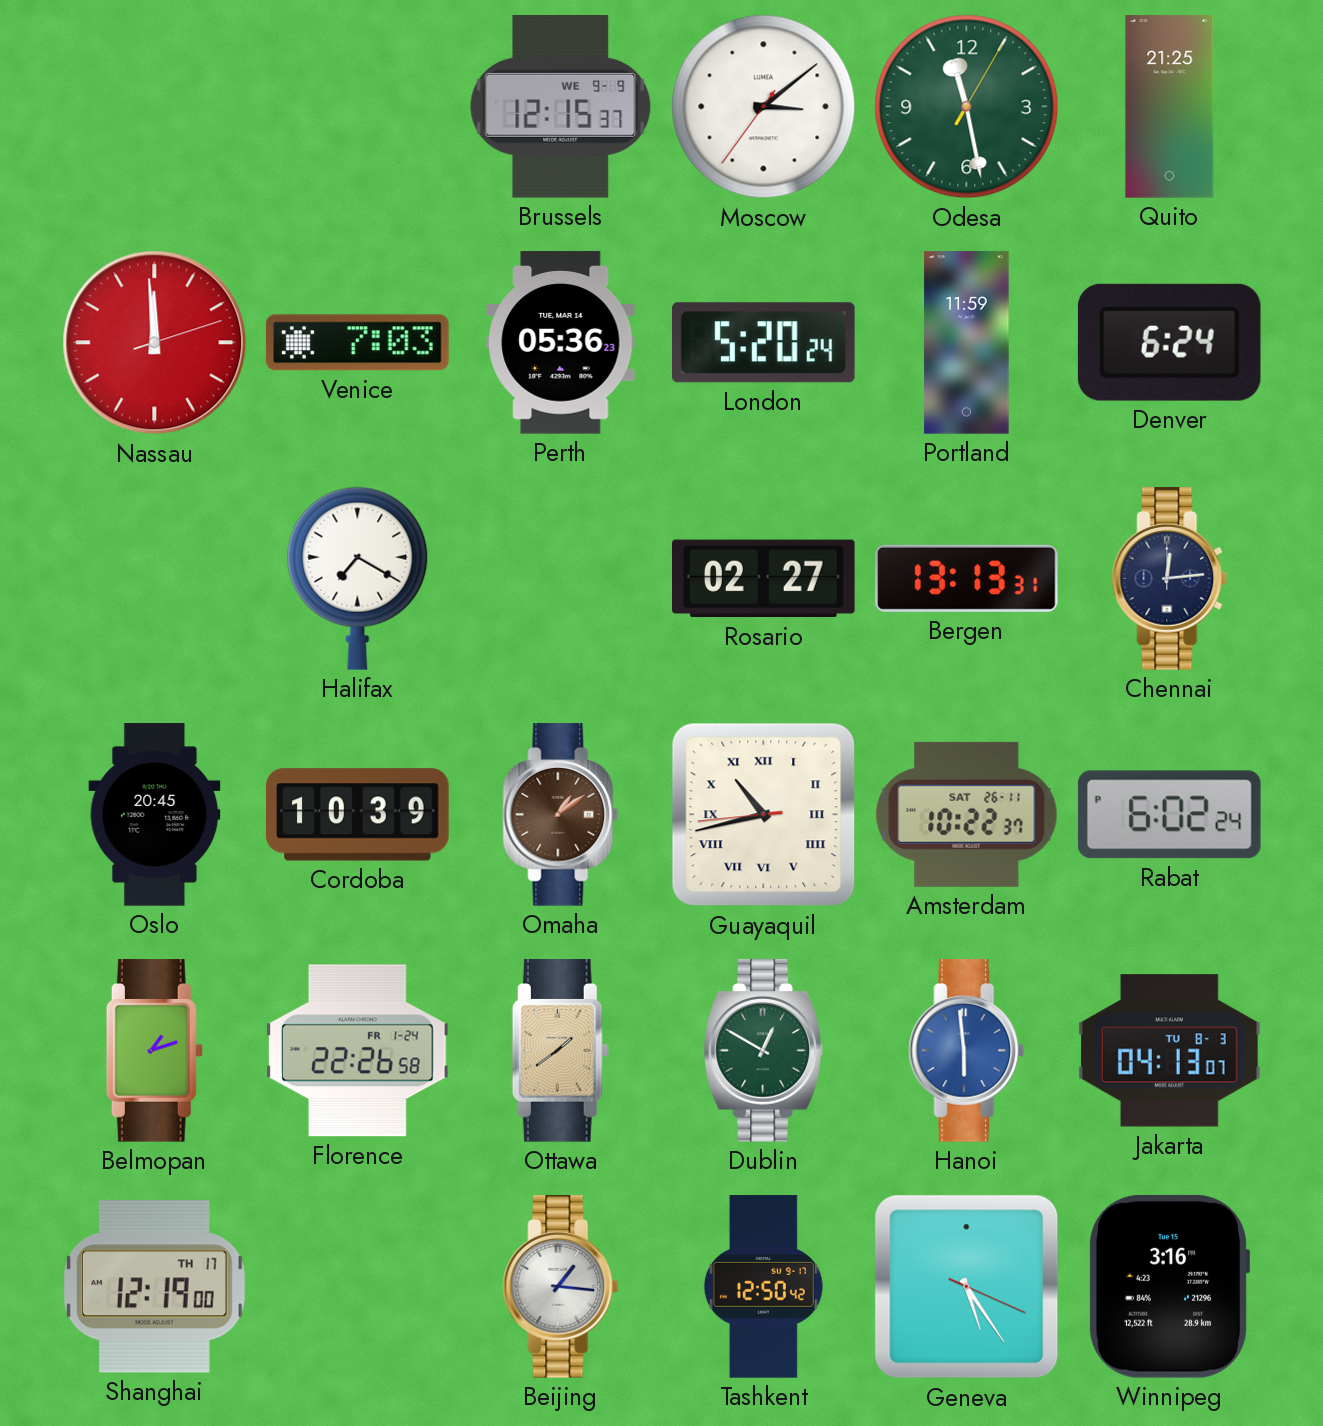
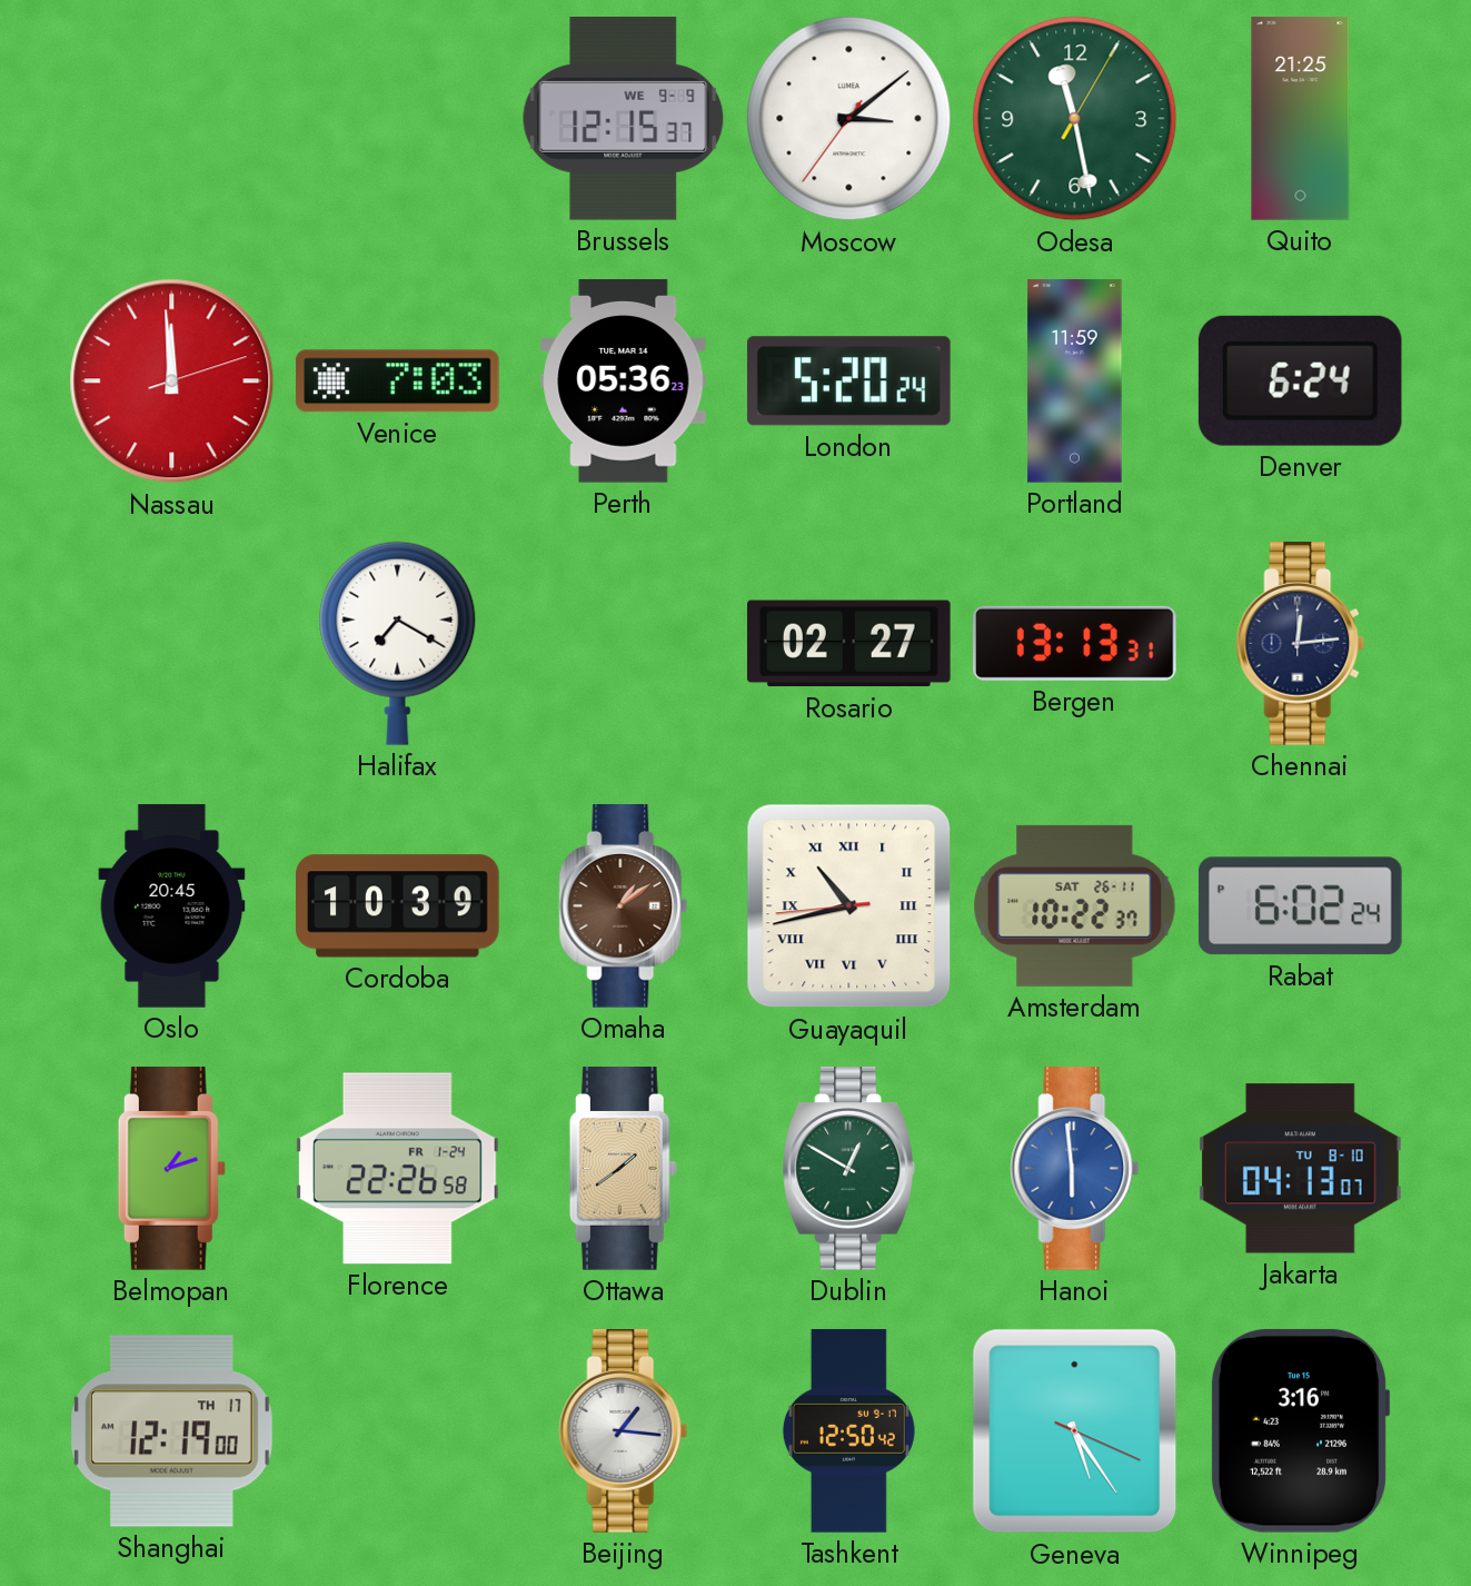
Jakarta date: TU 8-3 -> TU 8-10
